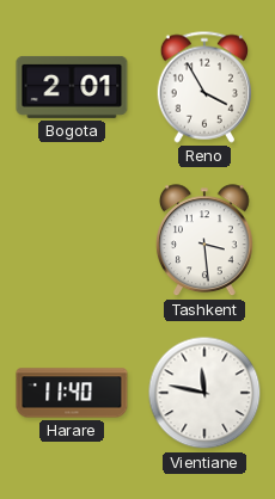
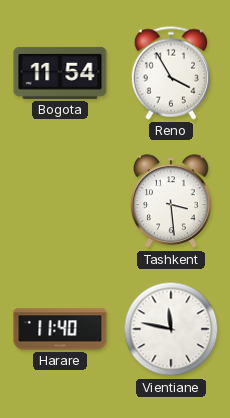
Bogota: 2:01 -> 11:54
